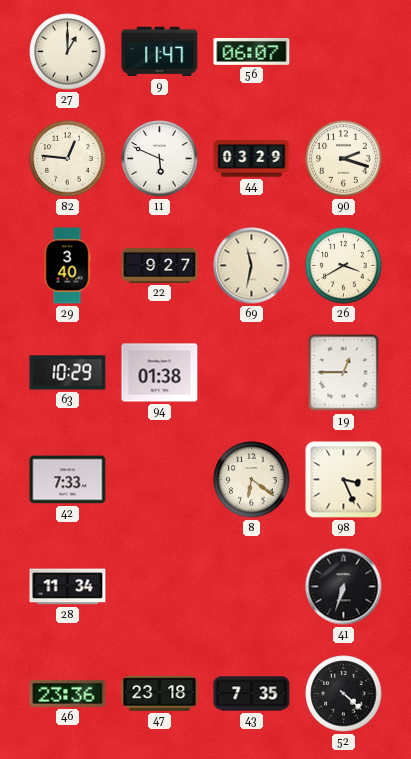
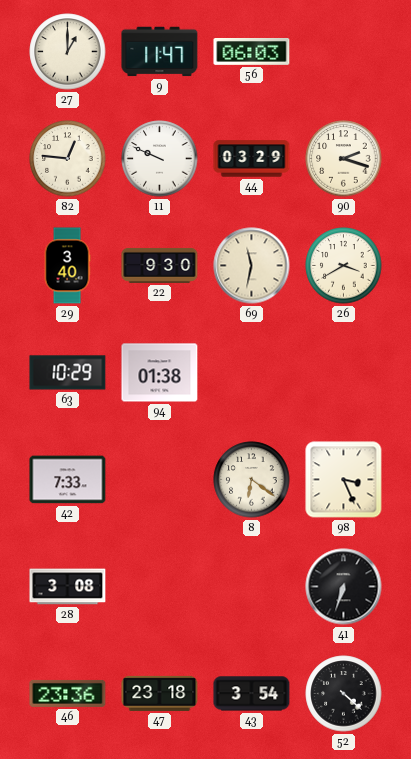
56: 06:07 -> 06:03
11: 5:49 -> 9:49
22: 9:27 -> 9:30
19: 12:45 -> none
28: 11:34 -> 3:08
43: 7:35 -> 3:54
